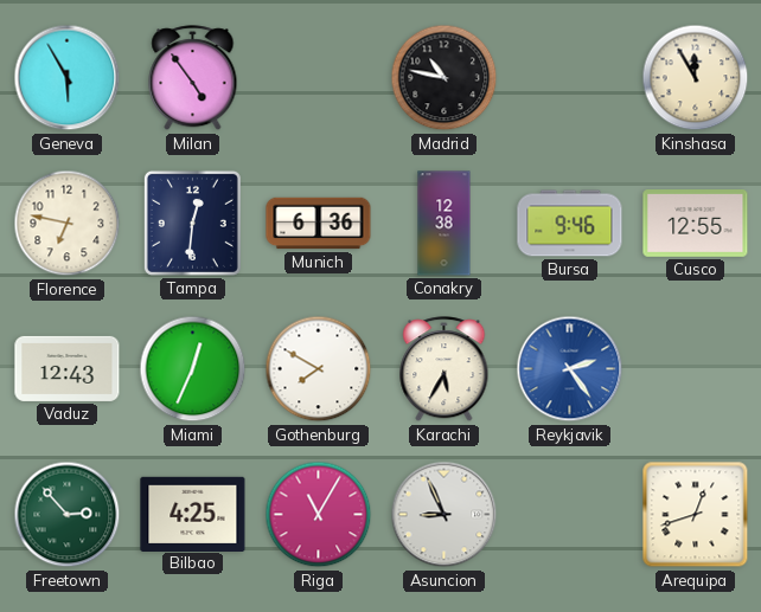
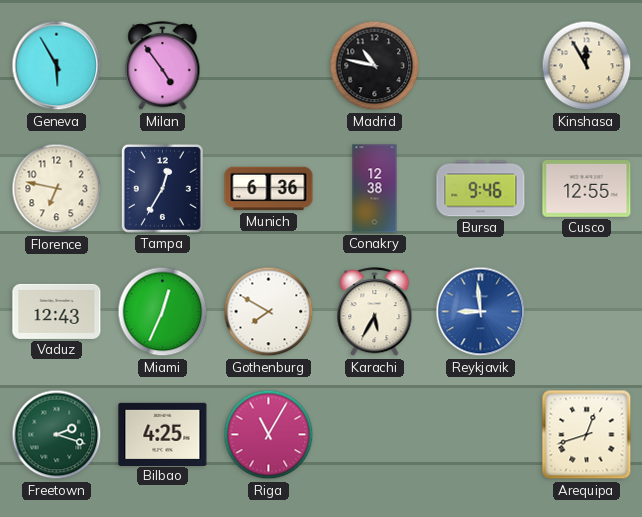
Tampa: 12:31 -> 12:35
Reykjavik: 2:24 -> 8:59
Freetown: 2:53 -> 2:18
Asuncion: 8:56 -> none
